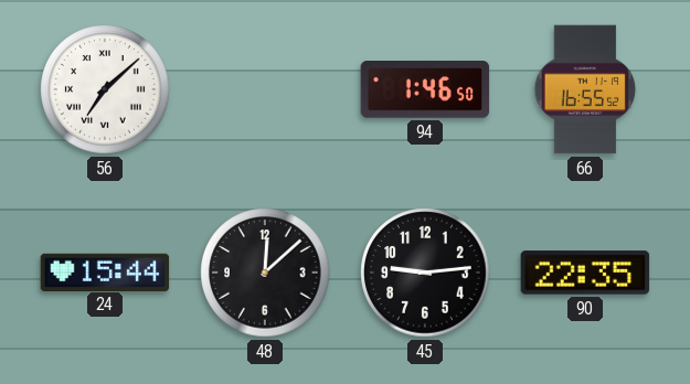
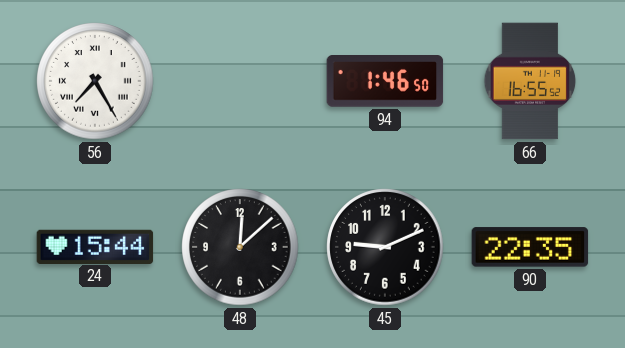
56: 7:08 -> 7:25
45: 9:14 -> 9:11
